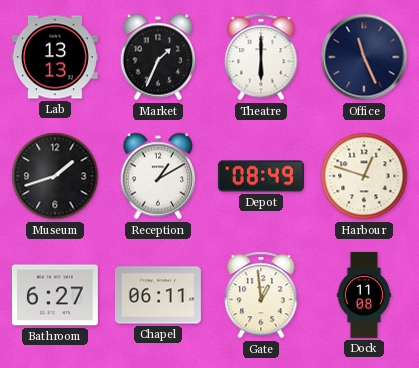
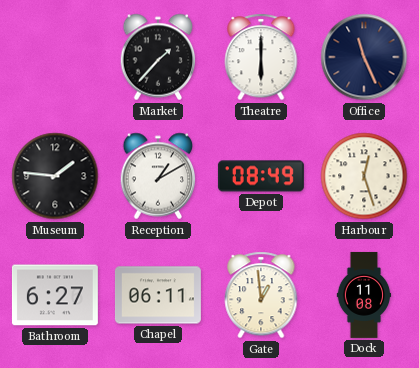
Lab: 13:13 -> none
Market: 1:34 -> 1:37
Museum: 1:42 -> 1:46
Harbour: 12:48 -> 12:27
